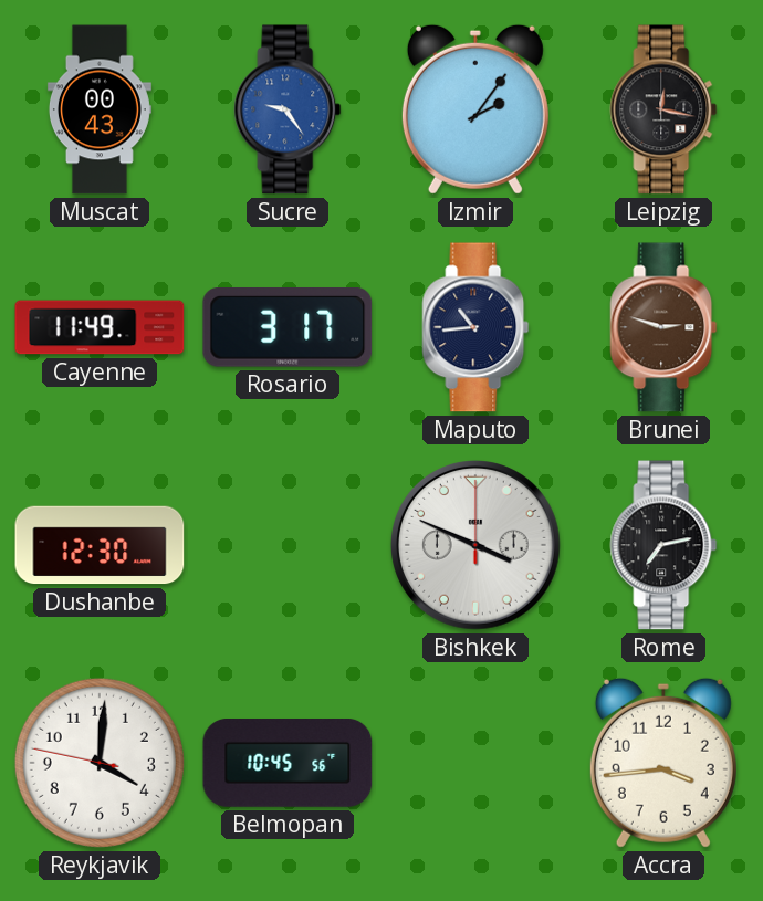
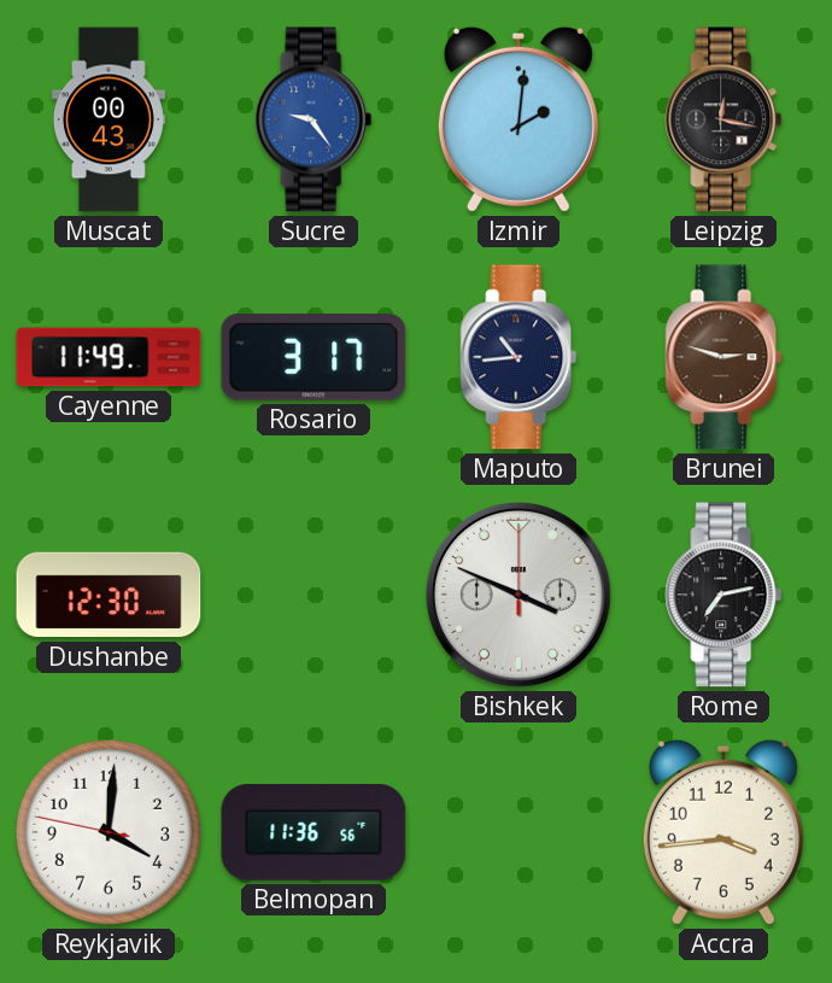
Izmir: 2:06 -> 2:01
Belmopan: 10:45 -> 11:36
